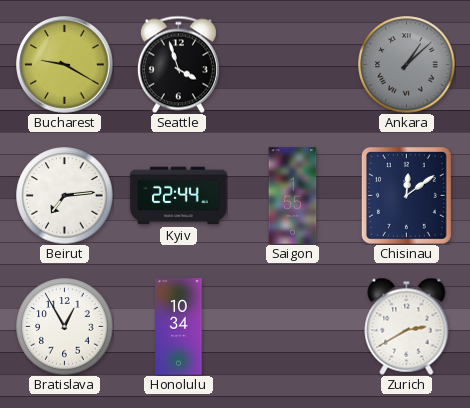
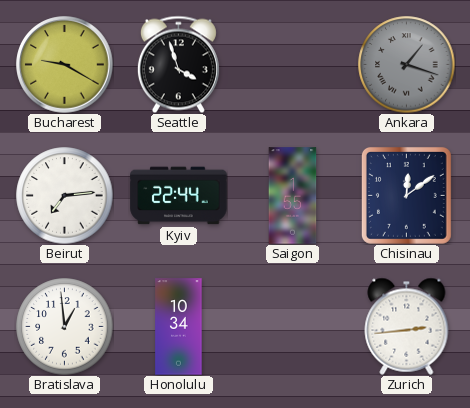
Ankara: 1:08 -> 1:18
Bratislava: 12:55 -> 12:59
Zurich: 2:40 -> 2:44
